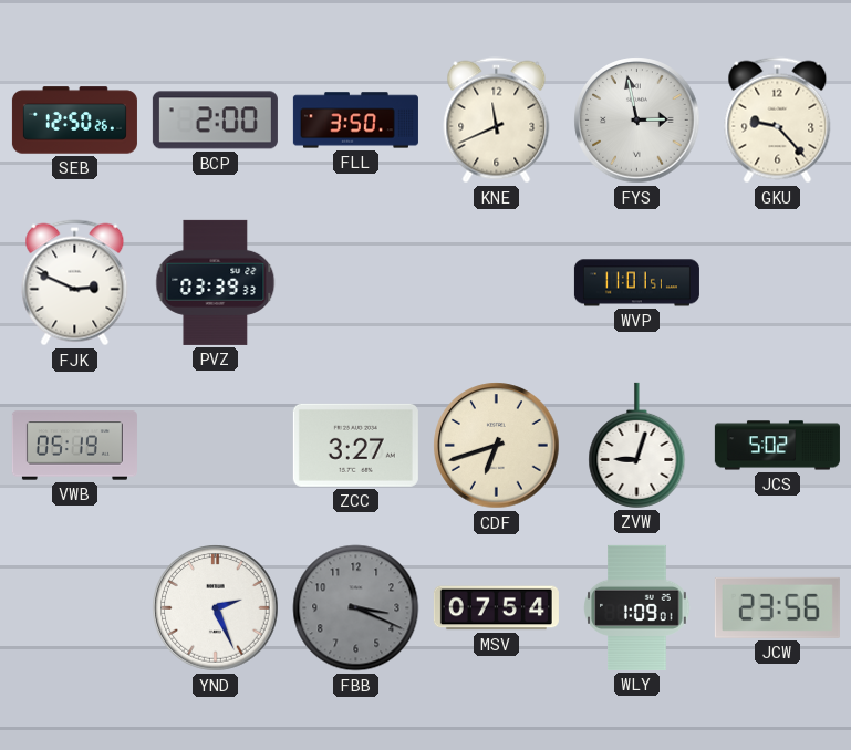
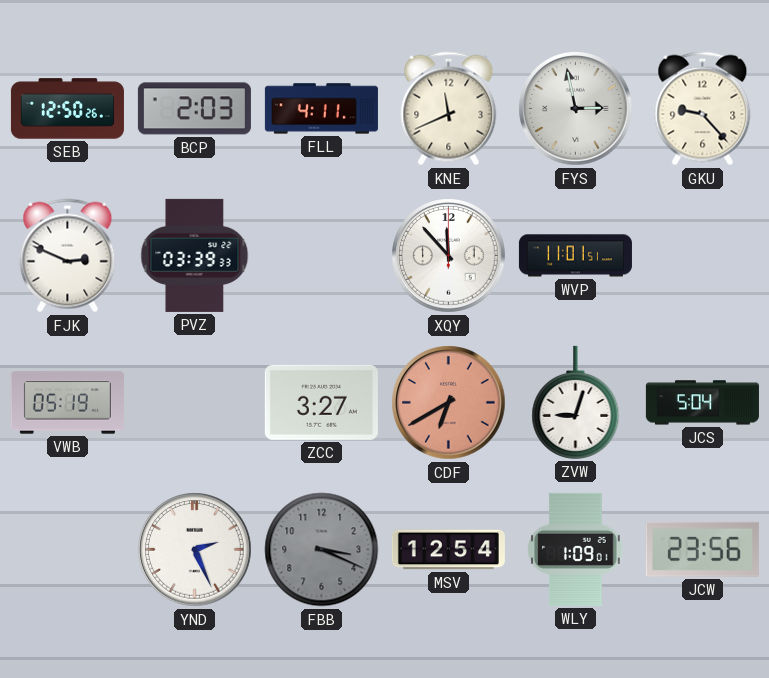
BCP: 2:00 -> 2:03
FLL: 3:50 -> 4:11
XQY: none -> 11:53
CDF: 6:42 -> 6:40
CDF dial: cream -> salmon
JCS: 5:02 -> 5:04
MSV: 07:54 -> 12:54
